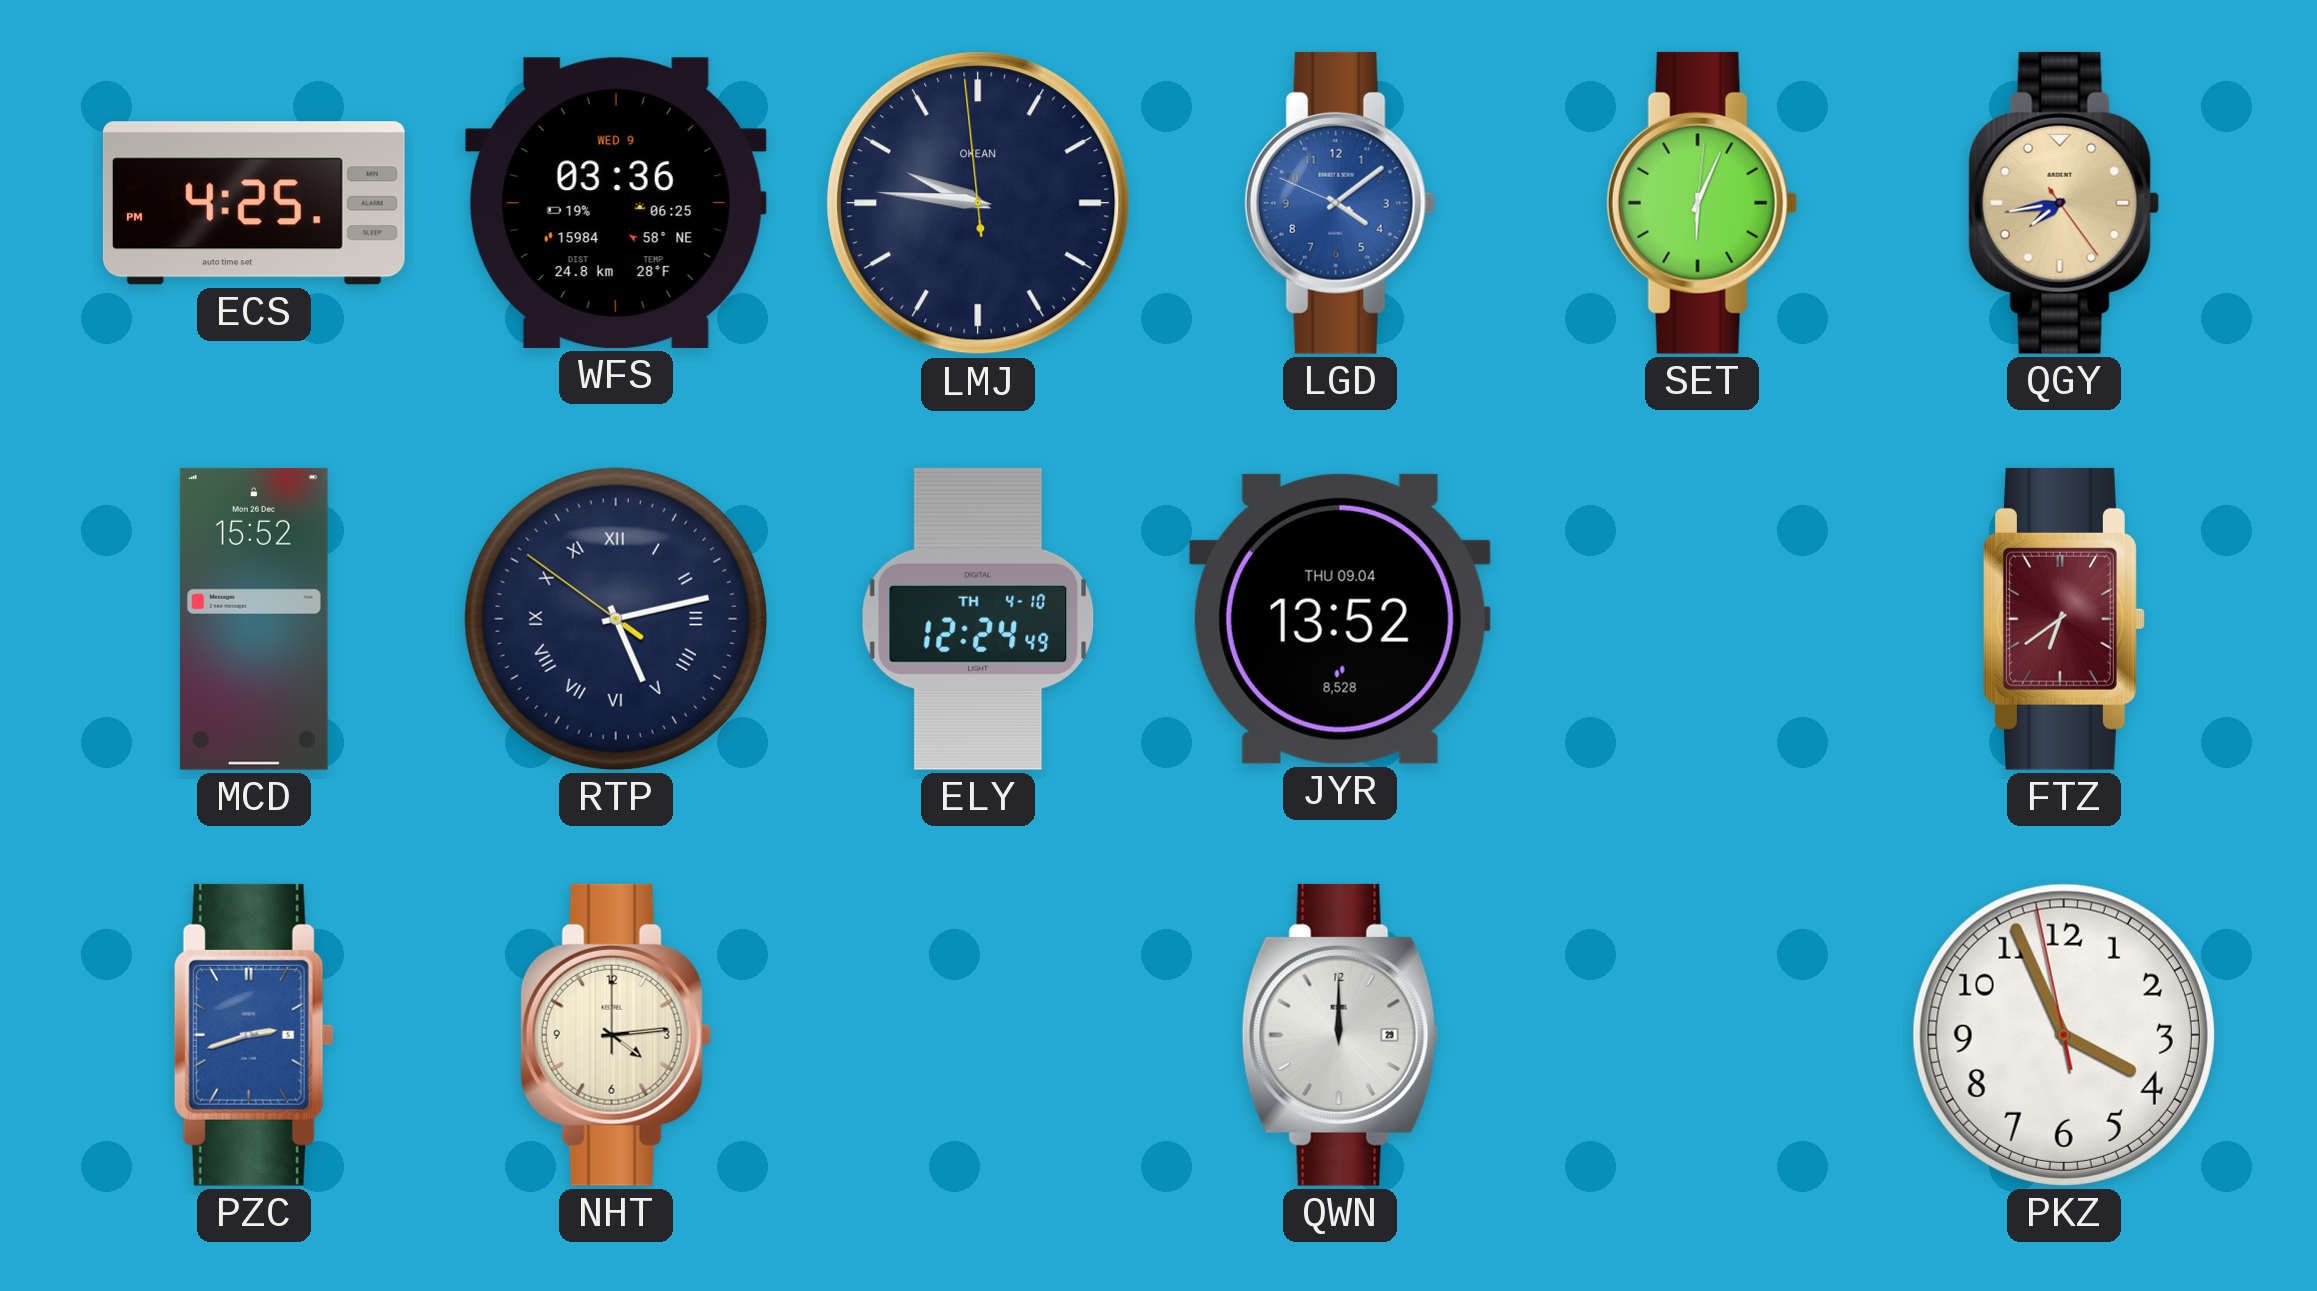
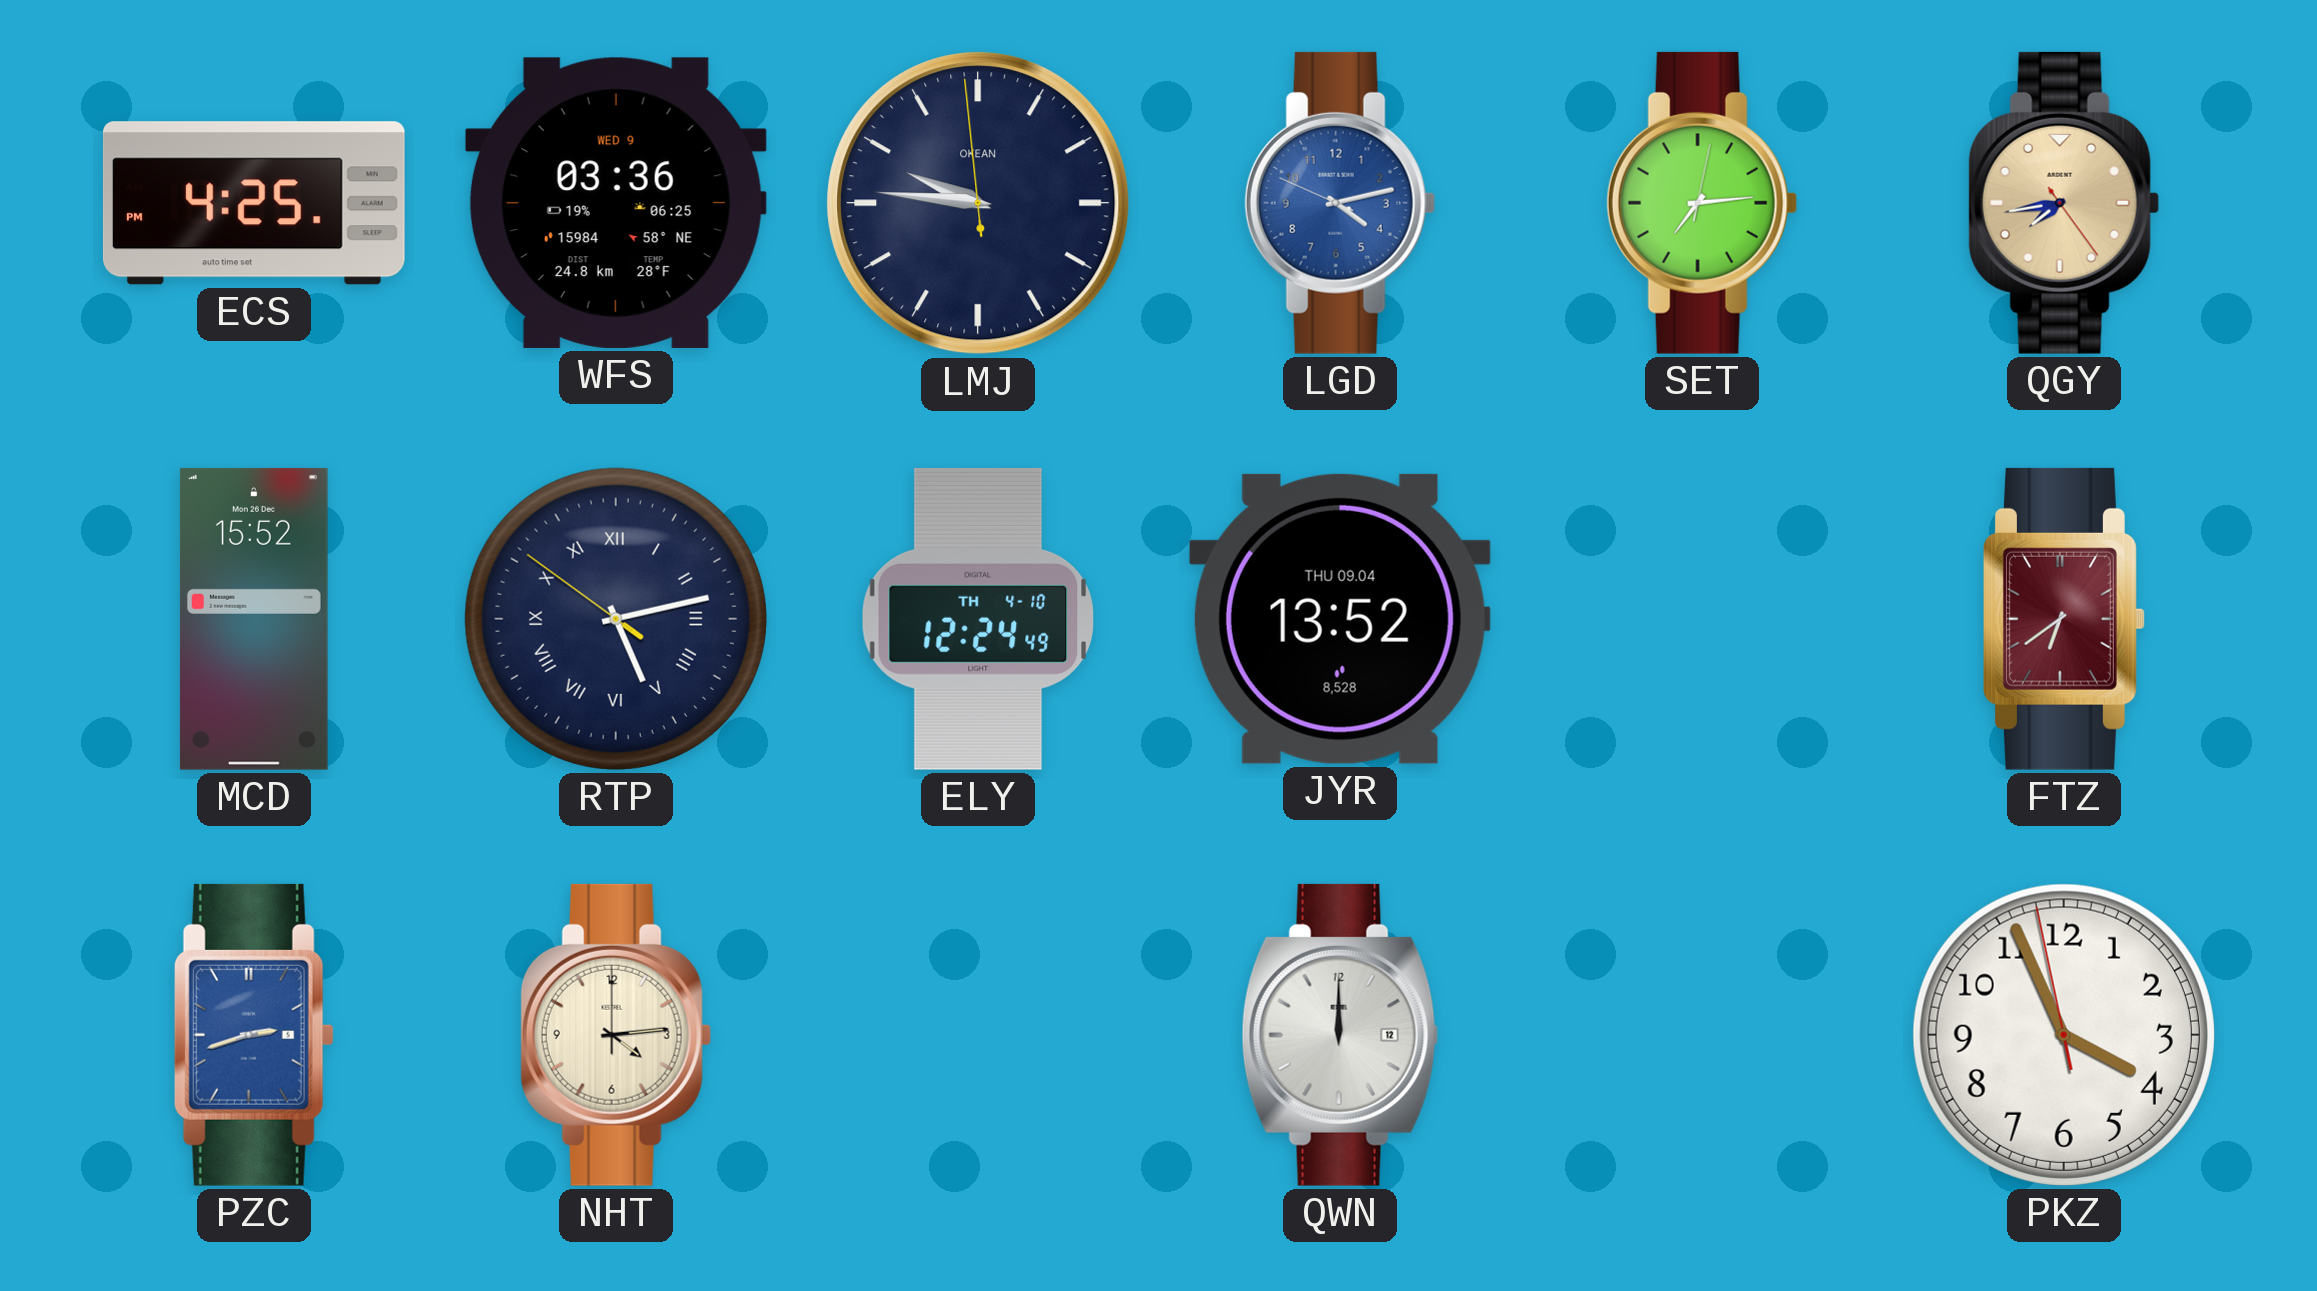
LGD: 4:08 -> 4:12
SET: 6:04 -> 7:14
QWN date: 29 -> 12
